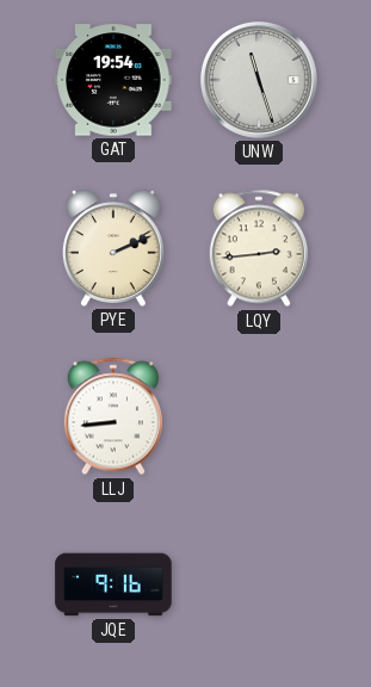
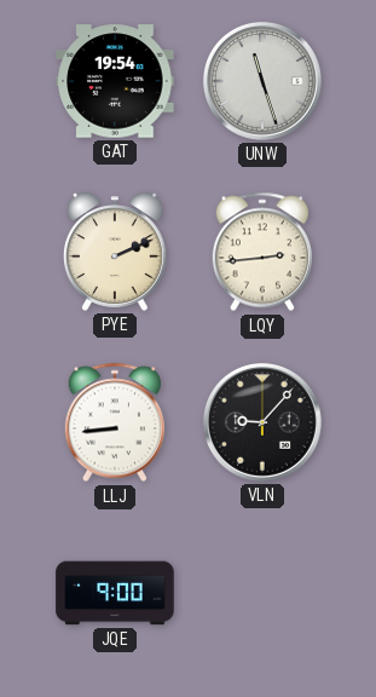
VLN: none -> 9:07
JQE: 9:16 -> 9:00
